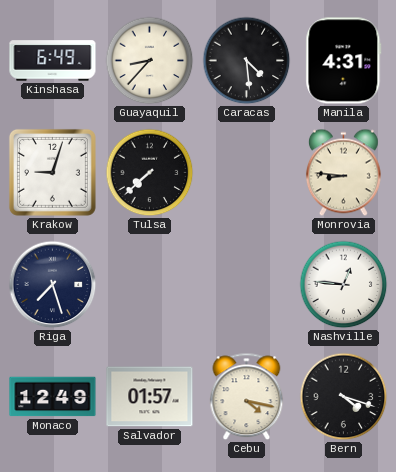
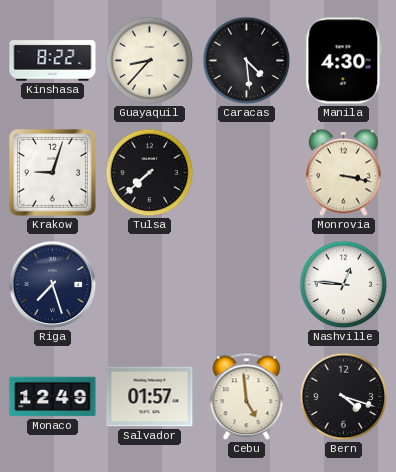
Kinshasa: 6:49 -> 8:22
Manila: 4:31 -> 4:30
Monrovia: 8:46 -> 3:17
Cebu: 4:17 -> 4:59
